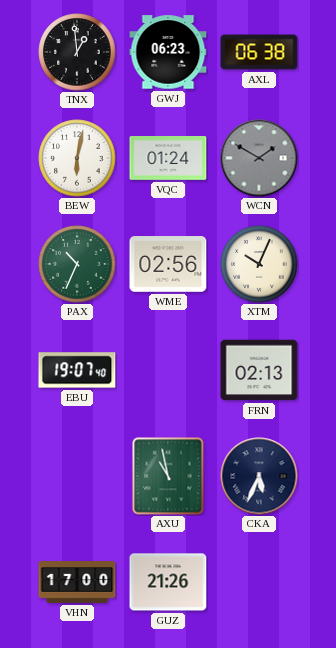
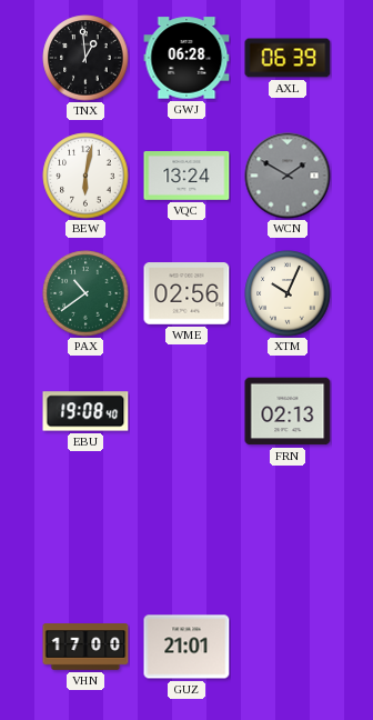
GWJ: 06:23 -> 06:28
AXL: 06:38 -> 06:39
VQC: 01:24 -> 13:24
PAX: 10:34 -> 10:39
EBU: 19:07 -> 19:08
AXU: 10:58 -> none
CKA: 5:34 -> none
GUZ: 21:26 -> 21:01
